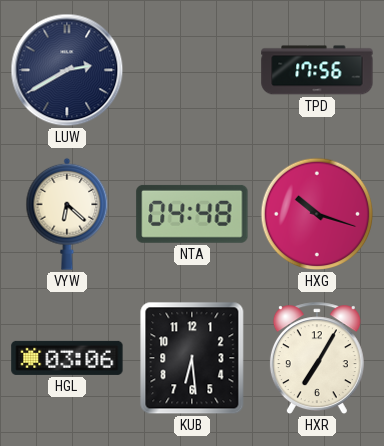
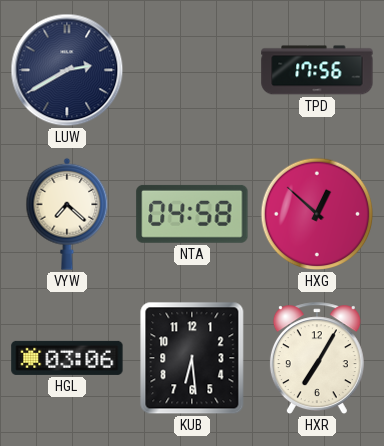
VYW: 6:22 -> 7:22
NTA: 04:48 -> 04:58
HXG: 10:18 -> 12:52
